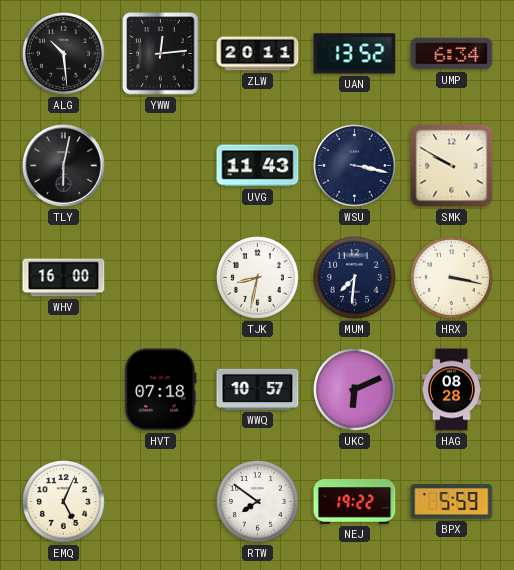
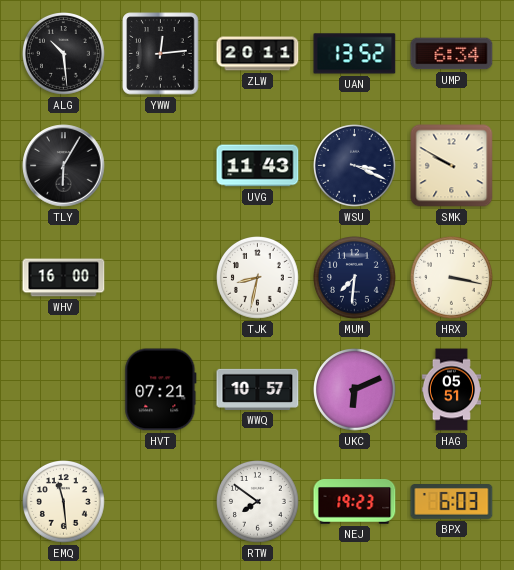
TLY: 6:02 -> 6:05
WSU: 3:17 -> 3:19
HVT: 07:18 -> 07:21
HAG: 08:28 -> 05:51
EMQ: 5:04 -> 11:29
NEJ: 19:22 -> 19:23
BPX: 5:59 -> 6:03
